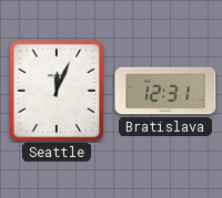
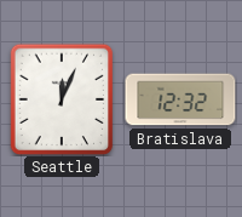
Bratislava: 12:31 -> 12:32
